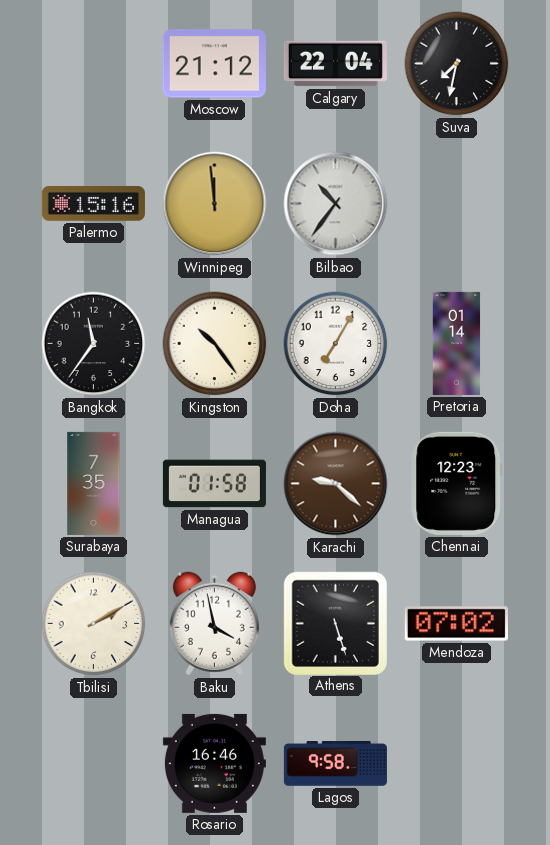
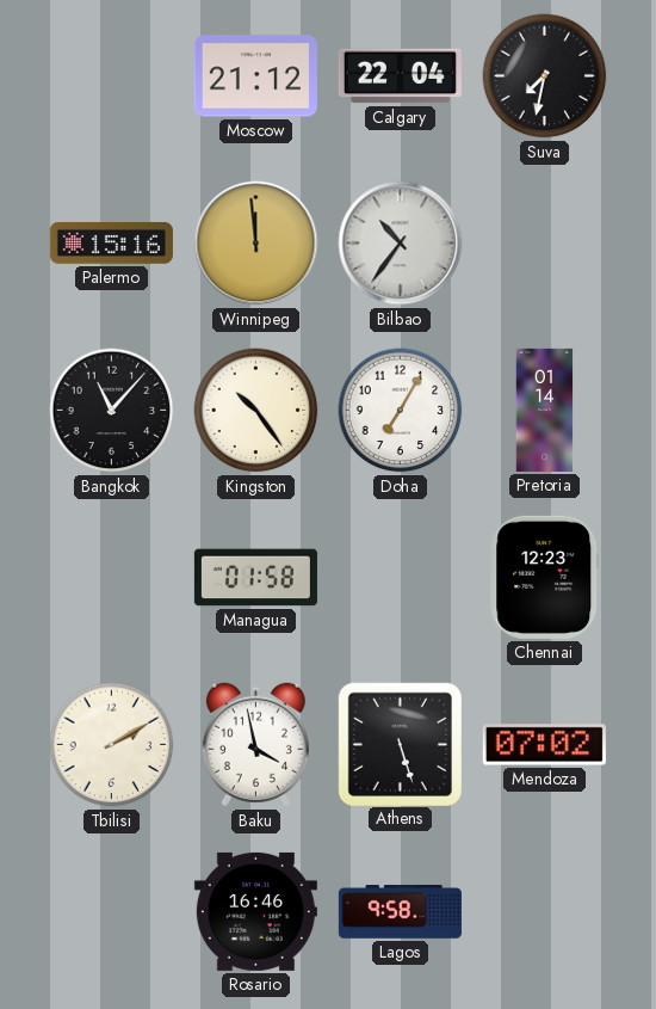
Bangkok: 11:36 -> 11:07
Surabaya: 7:35 -> none
Karachi: 9:22 -> none
